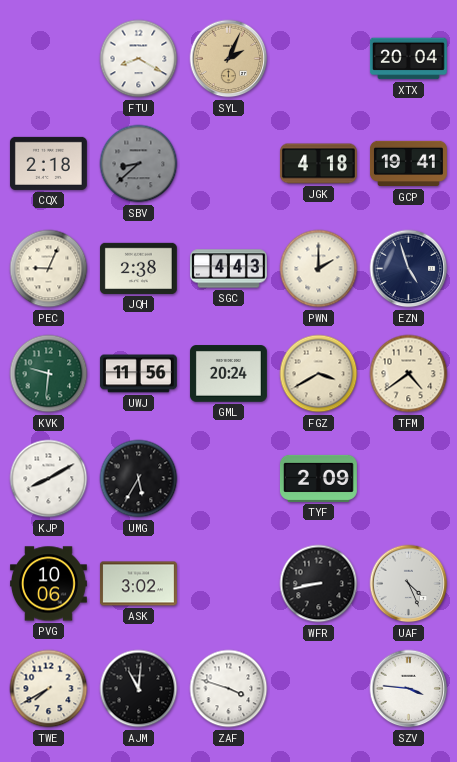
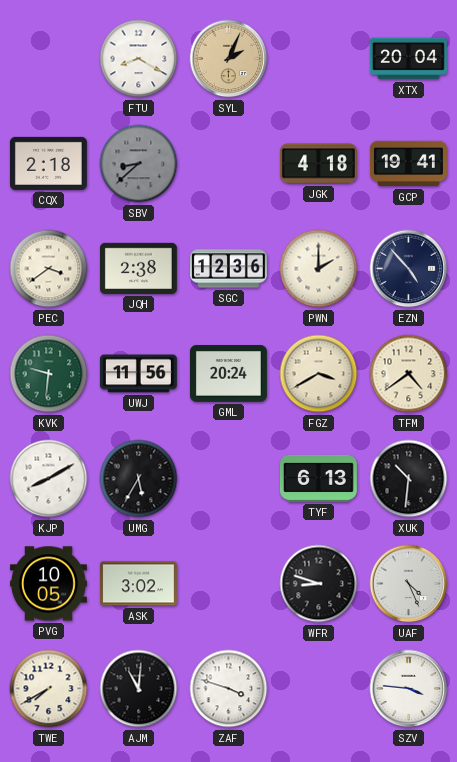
PEC: 9:04 -> 3:39
SGC: 4:43 -> 12:36
EZN: 4:57 -> 4:53
TYF: 2:09 -> 6:13
XUK: none -> 10:31
PVG: 10:06 -> 10:05
WFR: 8:43 -> 8:48
